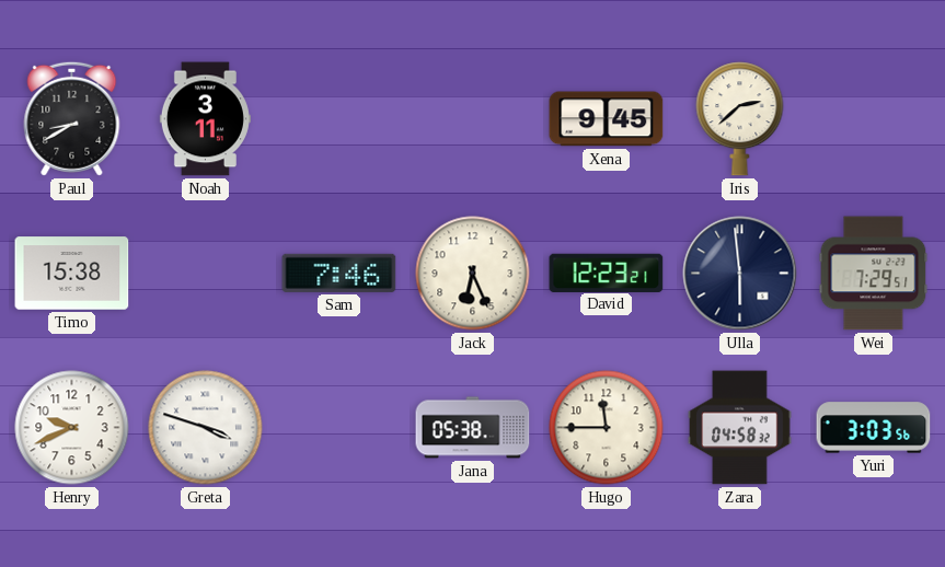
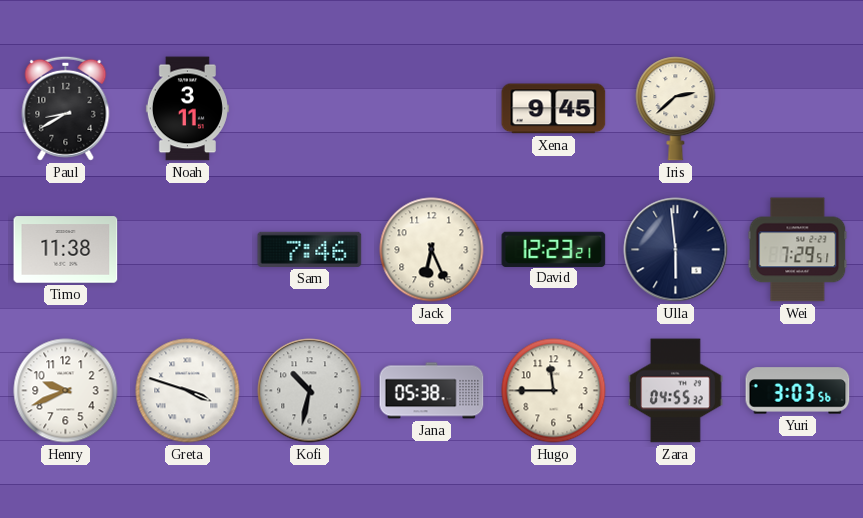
Timo: 15:38 -> 11:38
Kofi: none -> 10:32
Zara: 04:58 -> 04:55
